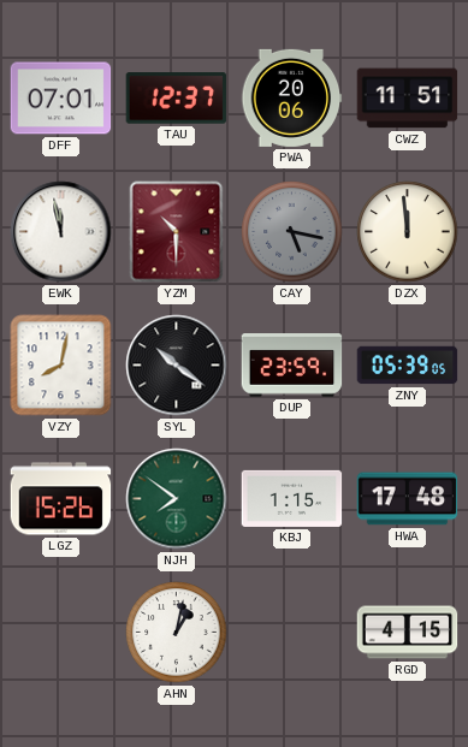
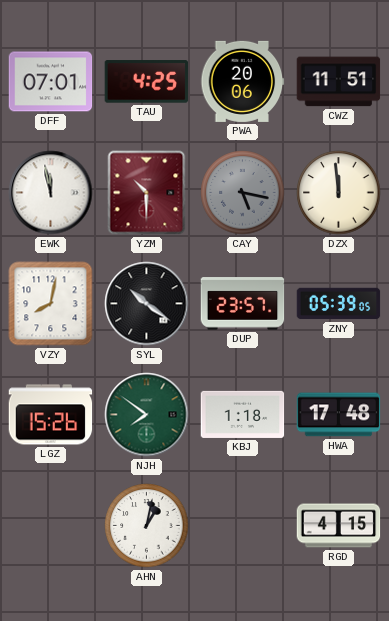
TAU: 12:37 -> 4:25
DUP: 23:59 -> 23:57
KBJ: 1:15 -> 1:18
